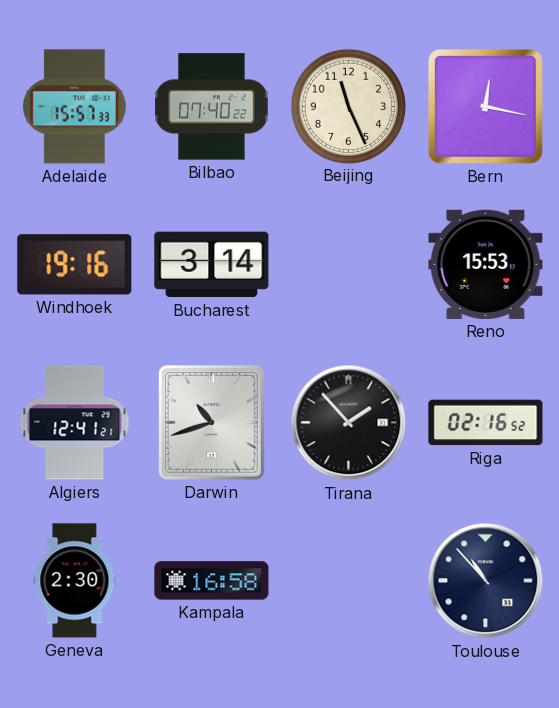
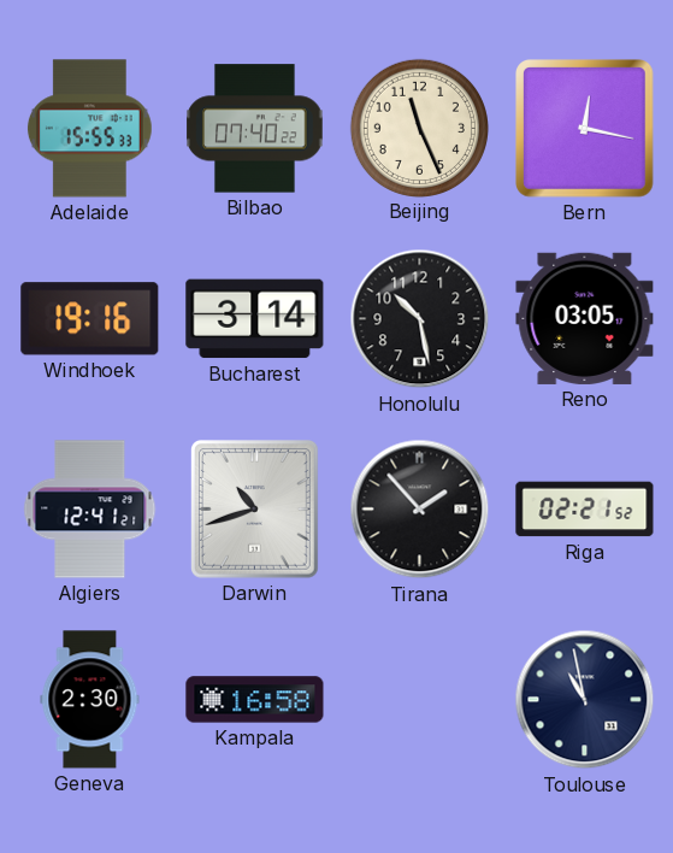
Adelaide: 15:57 -> 15:55
Honolulu: none -> 10:28
Reno: 15:53 -> 03:05
Riga: 02:16 -> 02:21
Toulouse: 10:53 -> 10:58
